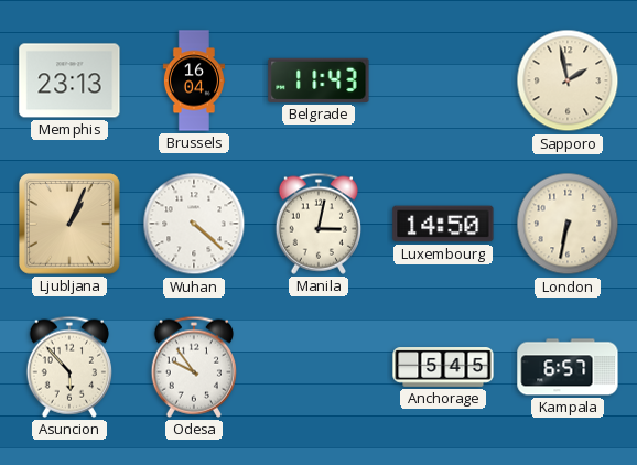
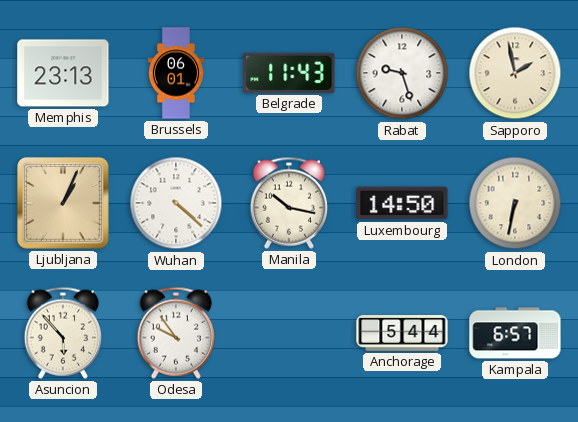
Brussels: 16:04 -> 06:01
Rabat: none -> 9:27
Manila: 3:02 -> 10:17
Anchorage: 5:45 -> 5:44
